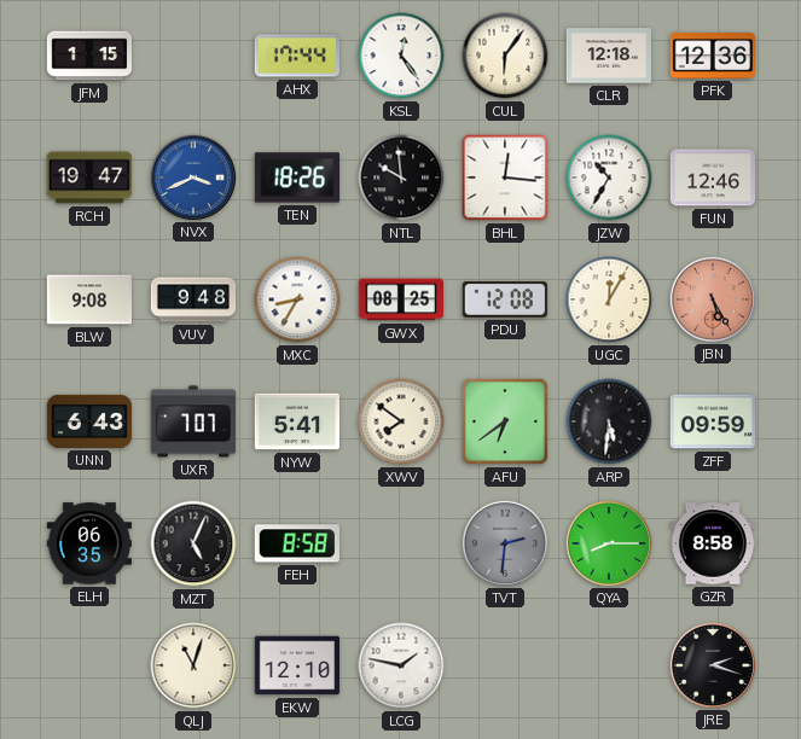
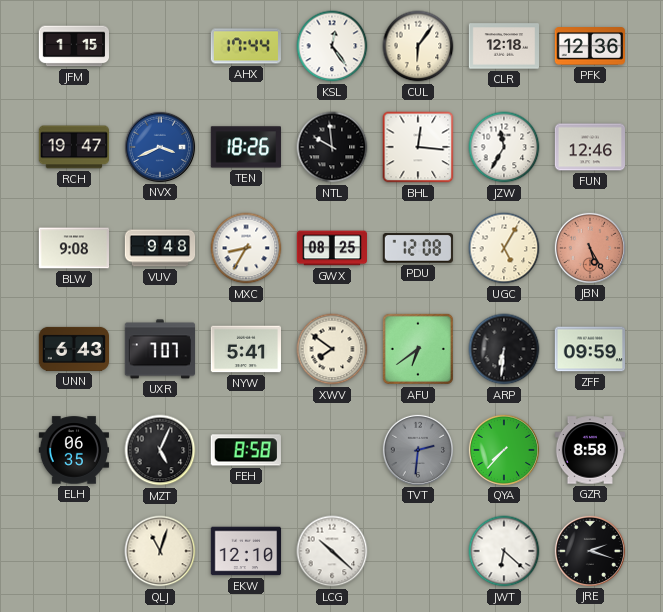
JZW: 10:35 -> 11:35
UGC: 12:05 -> 5:05
ARP: 5:31 -> 6:31
QYA: 8:15 -> 7:37
LCG: 1:47 -> 10:22
JWT: none -> 6:22
